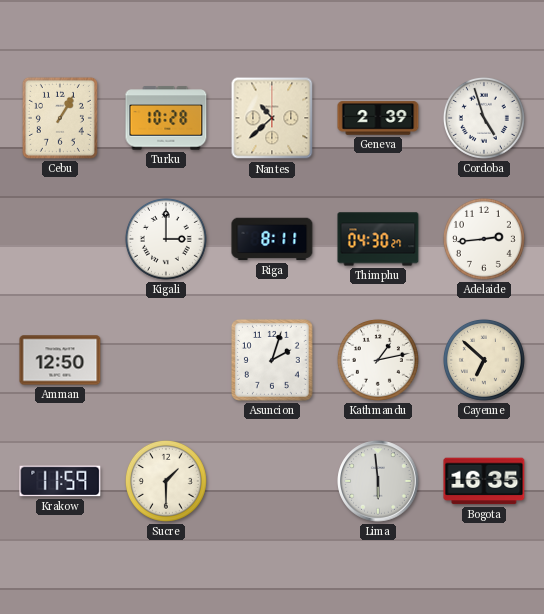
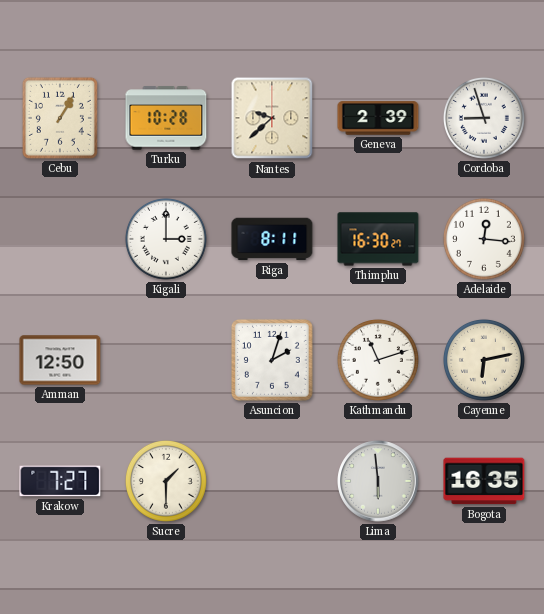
Nantes: 10:38 -> 9:38
Cordoba: 4:57 -> 8:57
Thimphu: 04:30 -> 16:30
Adelaide: 2:44 -> 12:16
Kathmandu: 1:13 -> 11:12
Cayenne: 6:52 -> 6:13
Krakow: 11:59 -> 7:27
